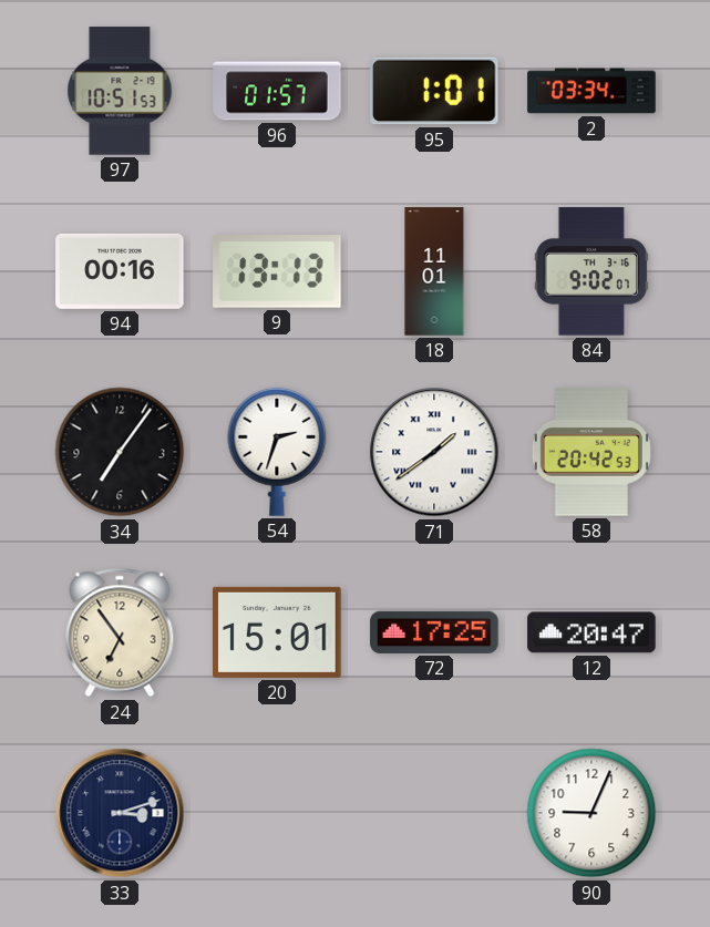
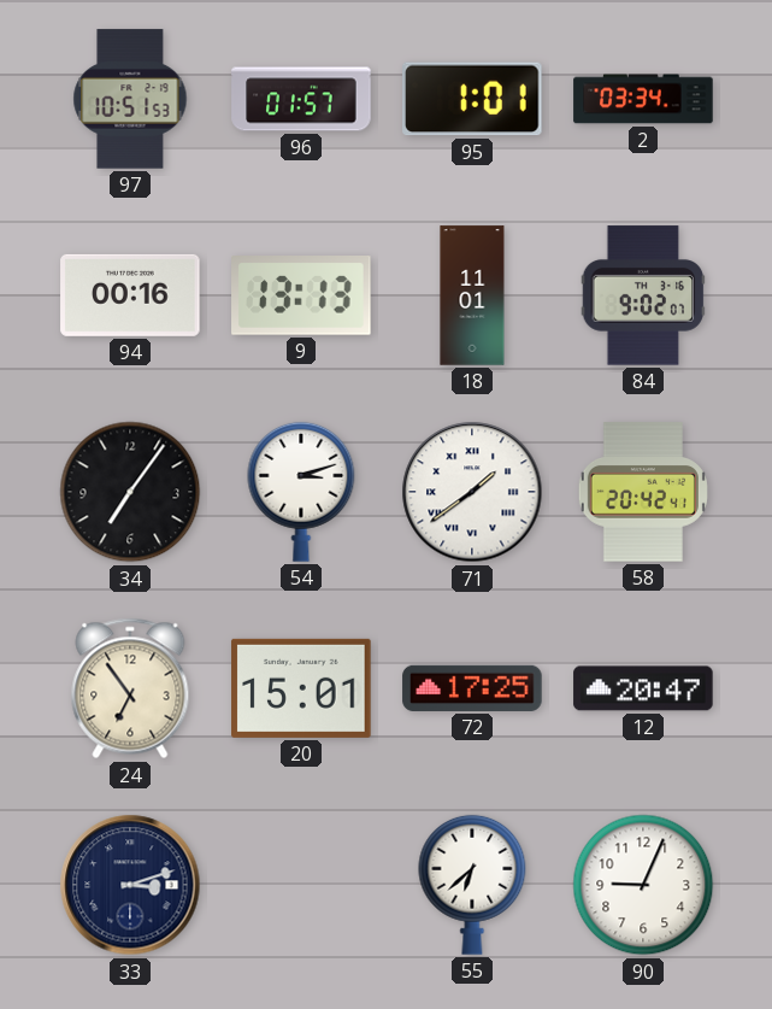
54: 2:33 -> 3:12
58: 20:42:53 -> 20:42:41
55: none -> 6:38
